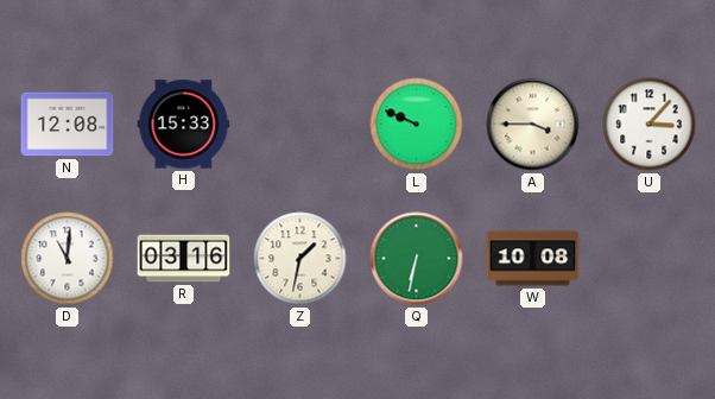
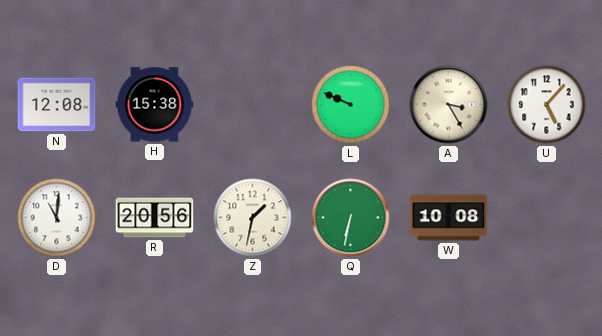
H: 15:33 -> 15:38
A: 3:45 -> 3:25
U: 3:07 -> 5:07
R: 03:16 -> 20:56
